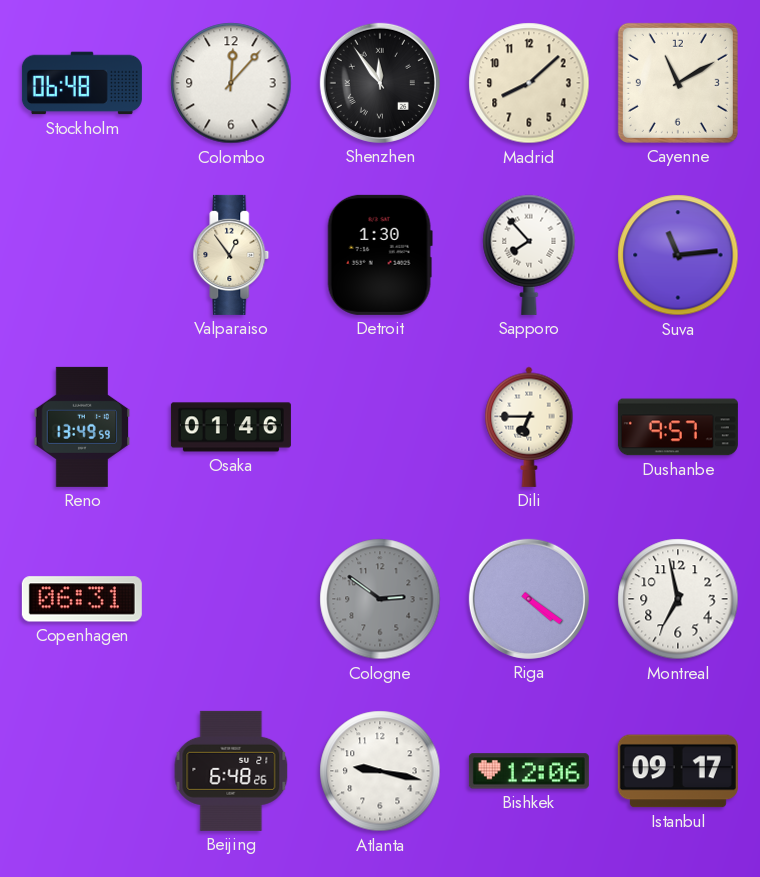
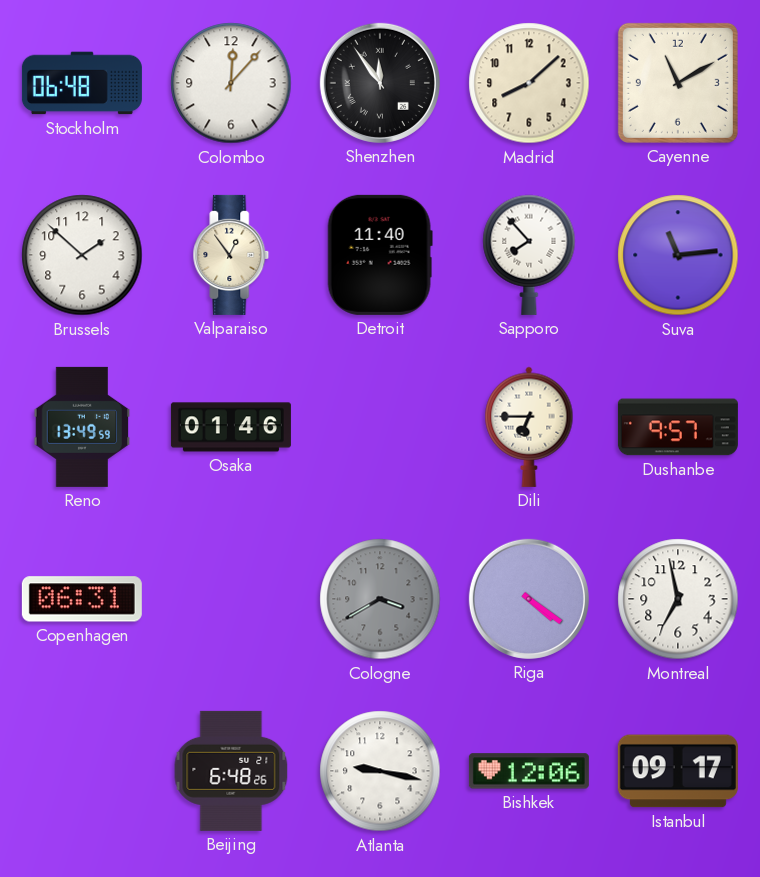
Brussels: none -> 1:52
Detroit: 1:30 -> 11:40
Cologne: 2:51 -> 3:40
